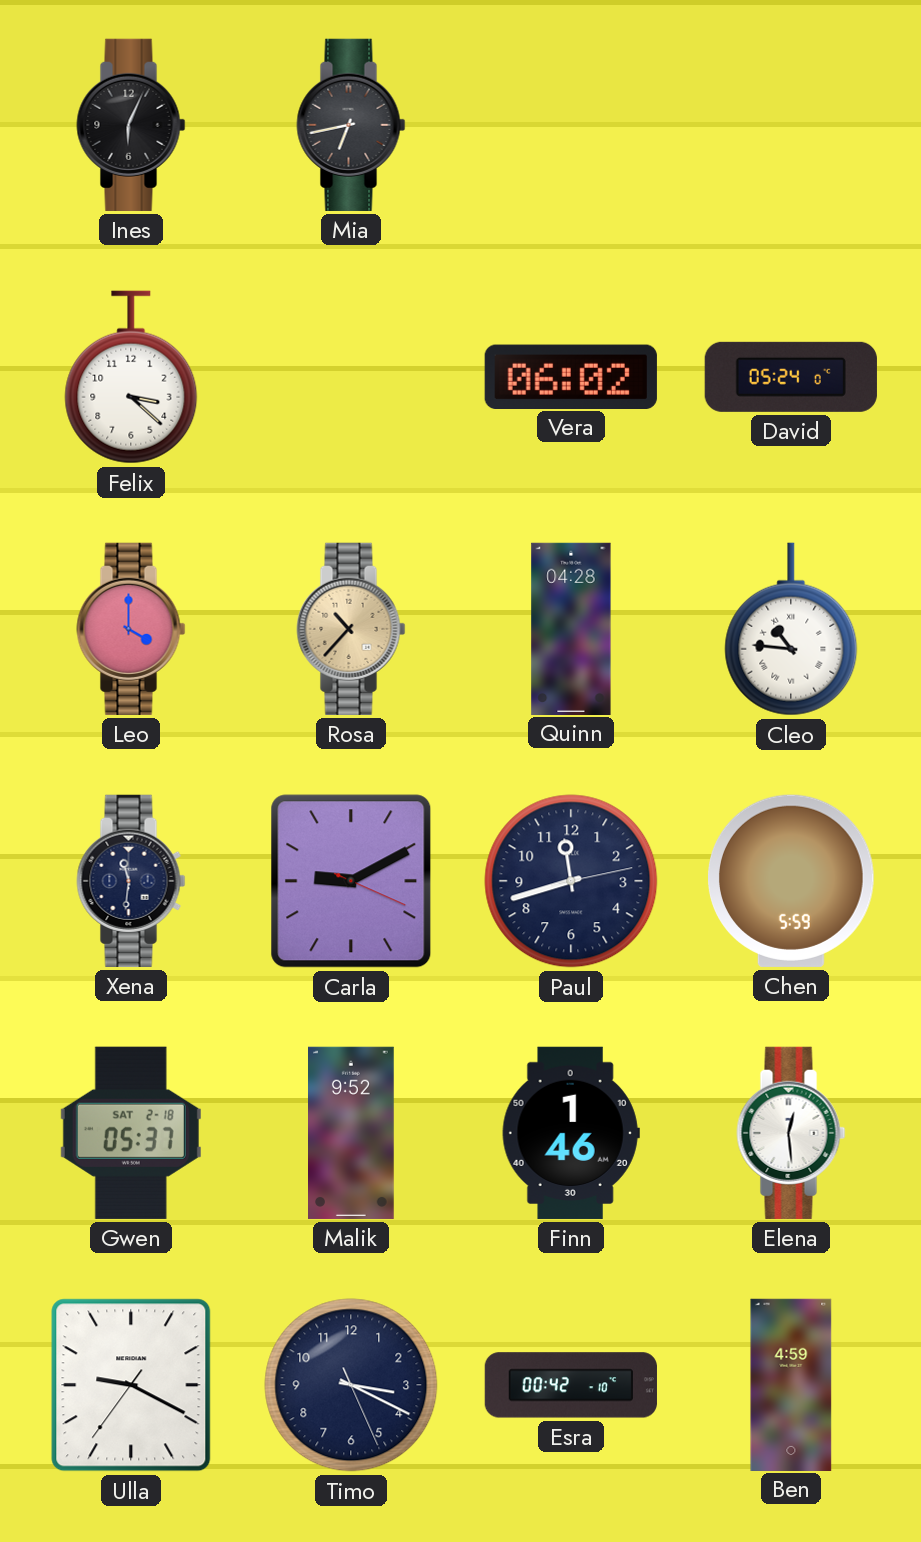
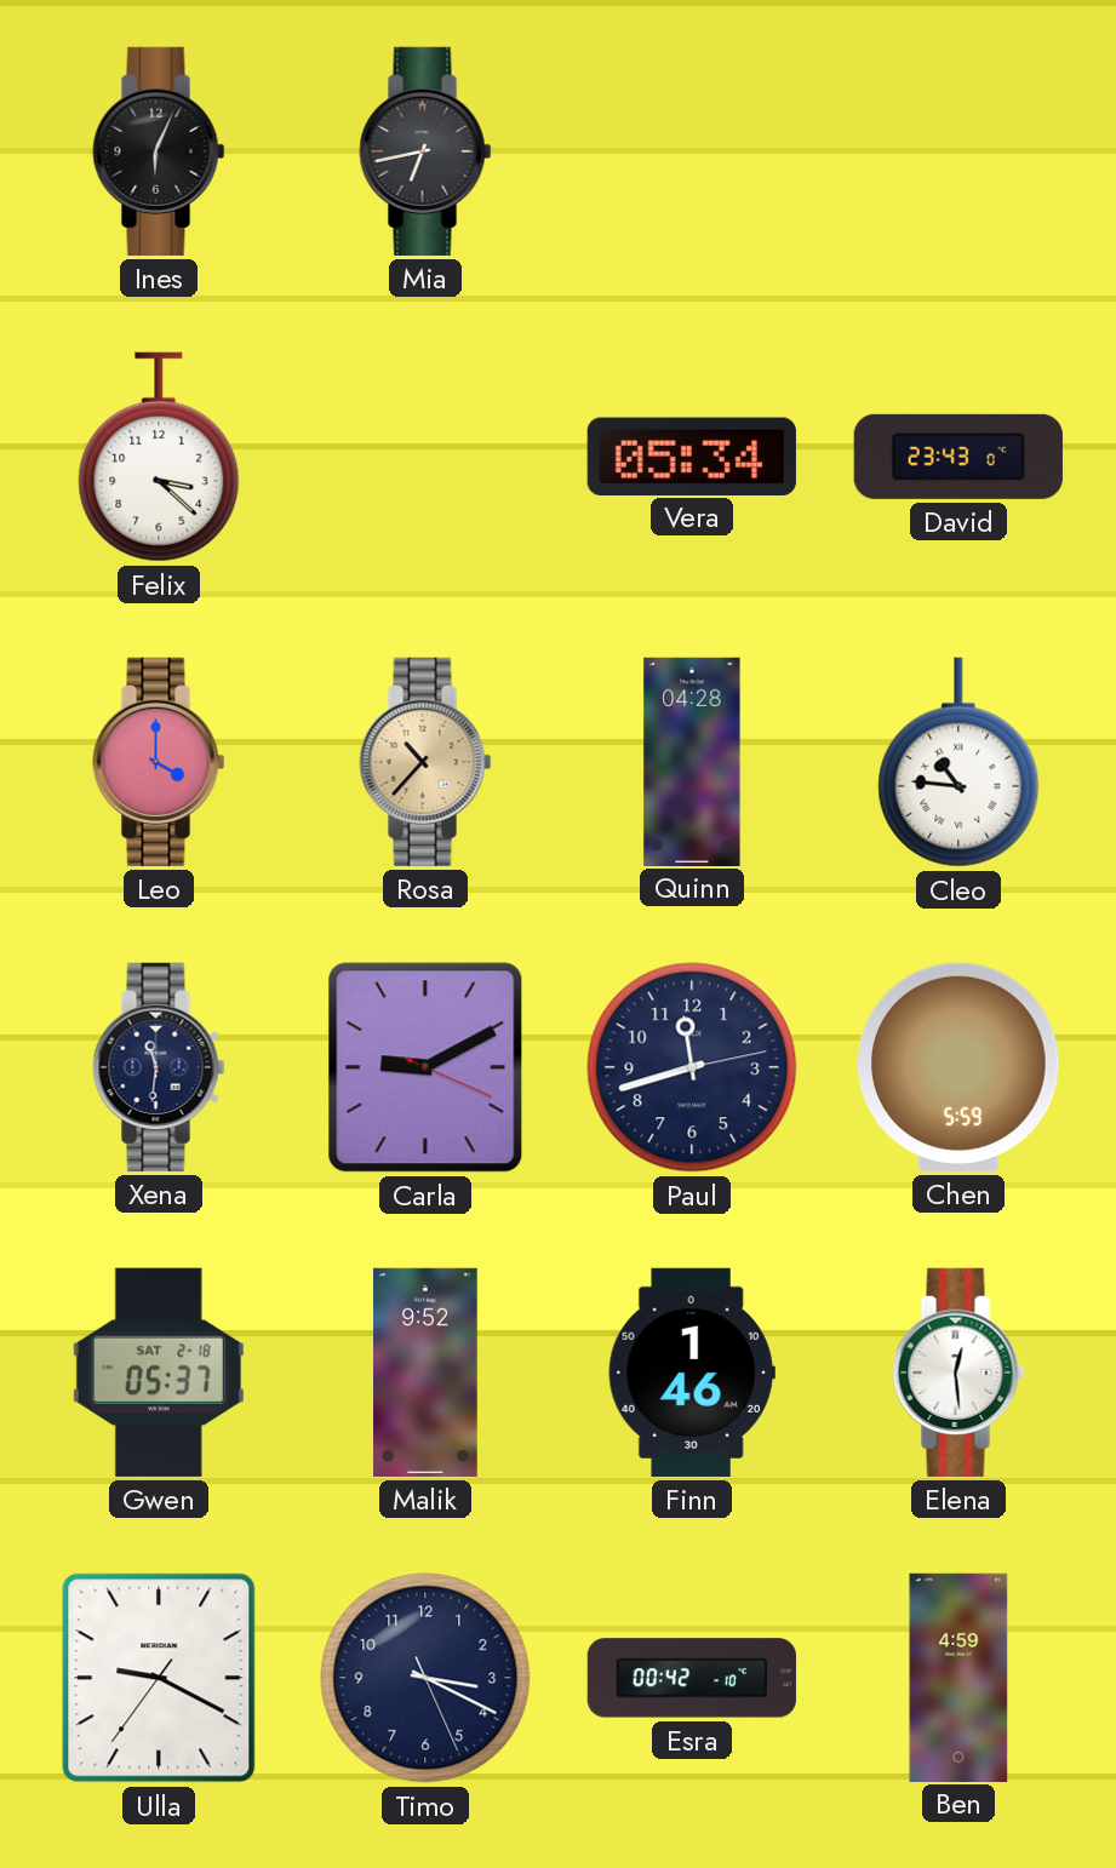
Vera: 06:02 -> 05:34
David: 05:24 -> 23:43
